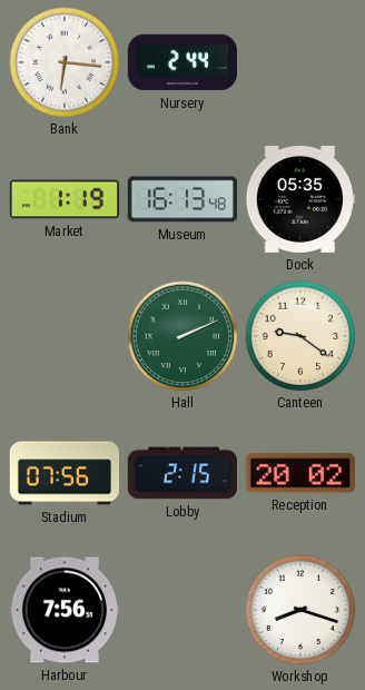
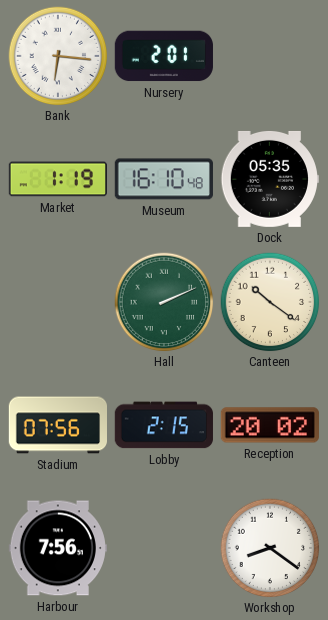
Nursery: 2:44 -> 2:01
Museum: 16:13 -> 16:10
Canteen: 9:21 -> 10:21
Workshop: 8:18 -> 8:21
